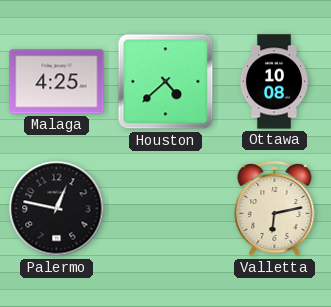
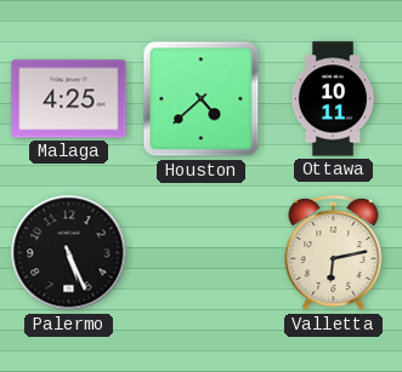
Ottawa: 10:08 -> 10:11
Palermo: 12:47 -> 5:26
